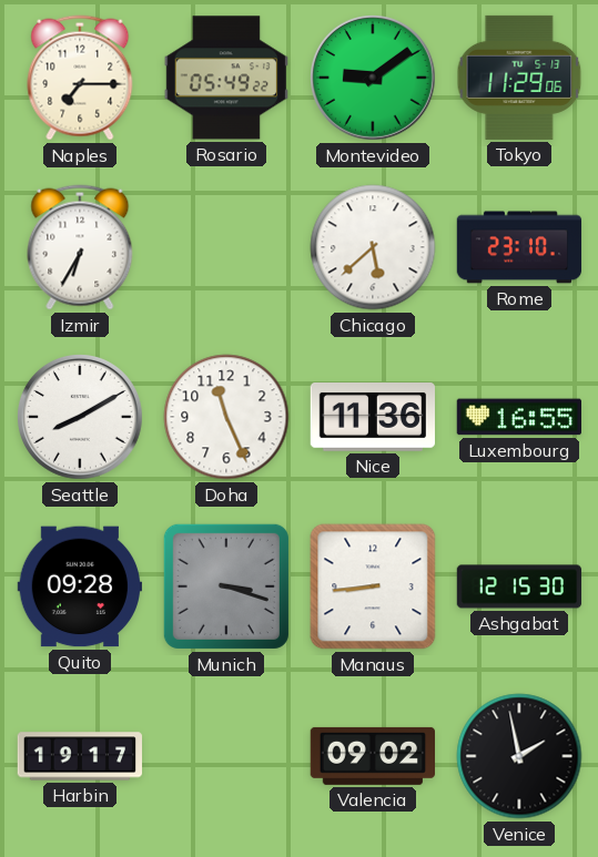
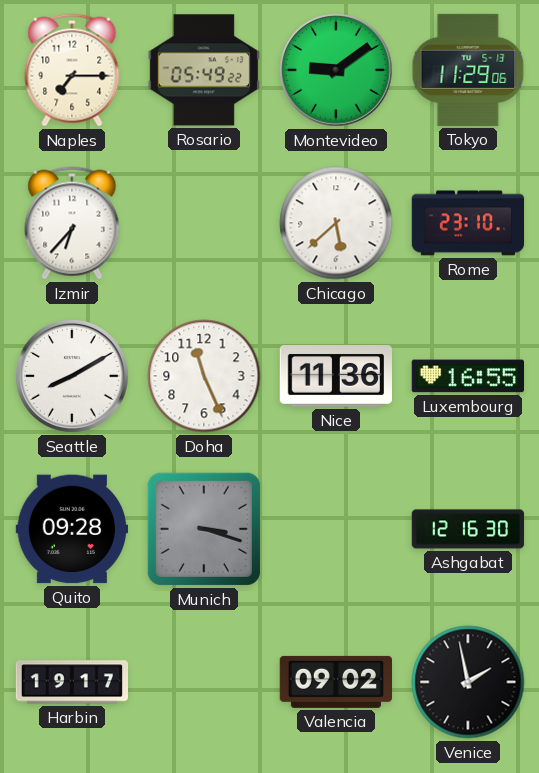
Izmir: 6:35 -> 6:37
Manaus: 8:44 -> none
Ashgabat: 12:15 -> 12:16
